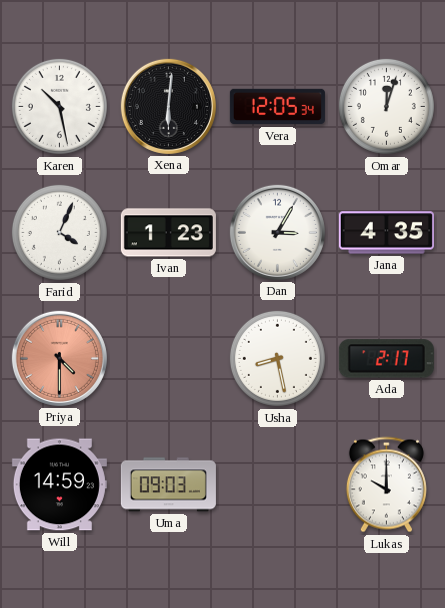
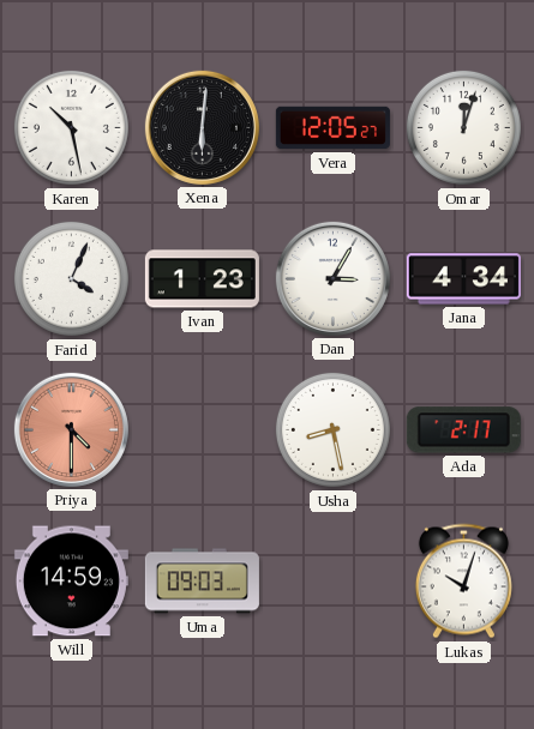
Vera: 12:05:34 -> 12:05:27
Jana: 4:35 -> 4:34
Lukas: 10:00 -> 10:03
